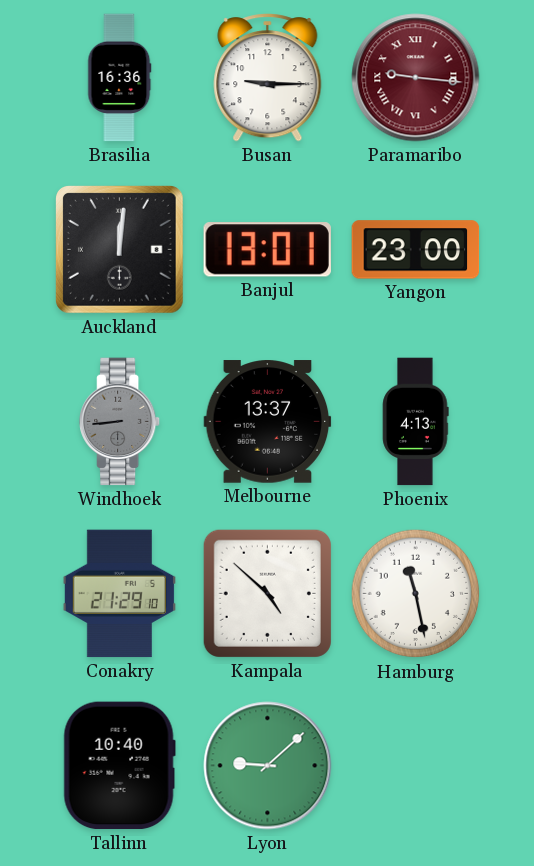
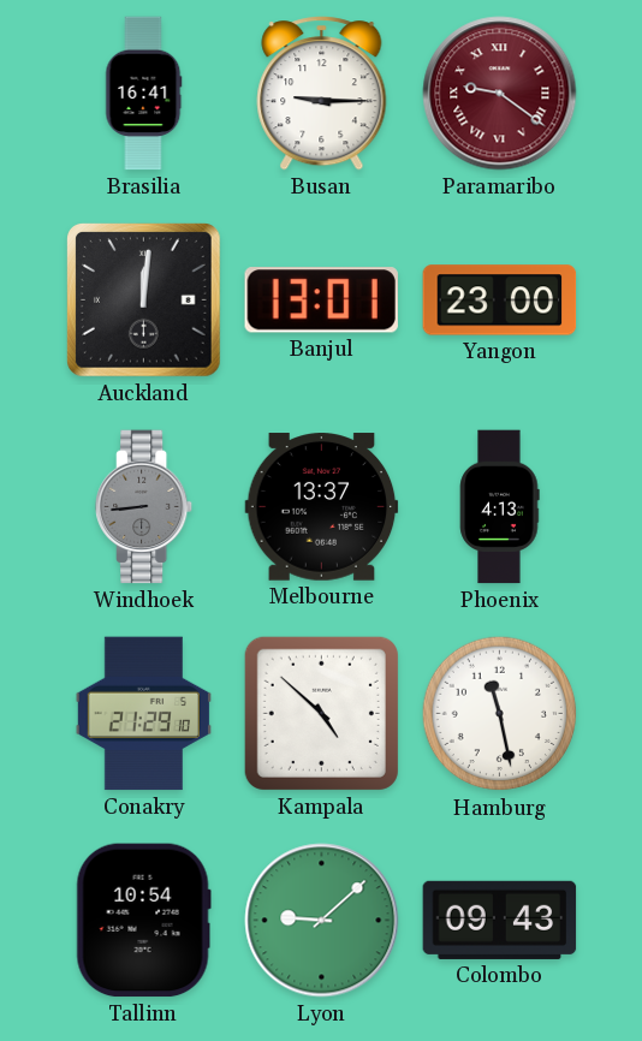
Brasilia: 16:36 -> 16:41
Paramaribo: 9:16 -> 9:21
Tallinn: 10:40 -> 10:54
Colombo: none -> 09:43
